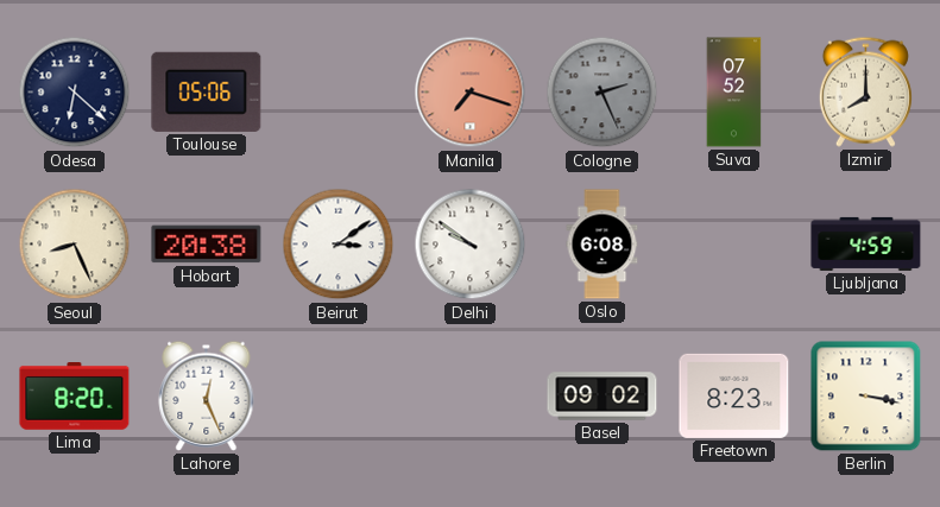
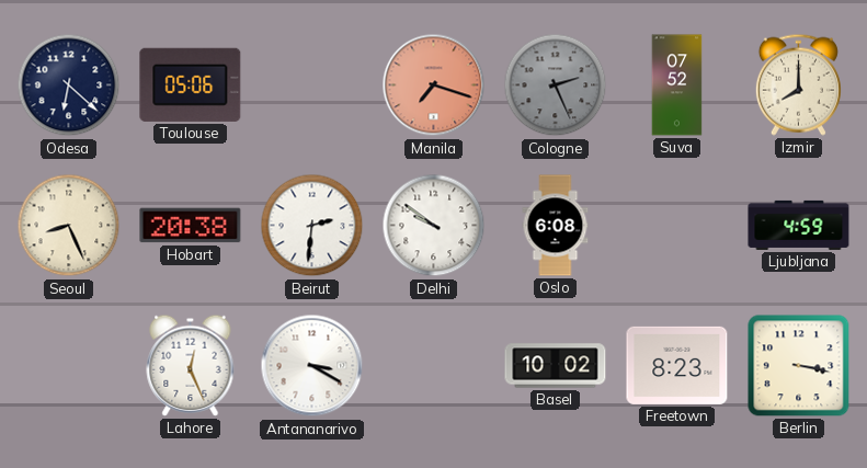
Beirut: 3:09 -> 2:31
Lima: 8:20 -> none
Antananarivo: none -> 3:20
Basel: 09:02 -> 10:02
